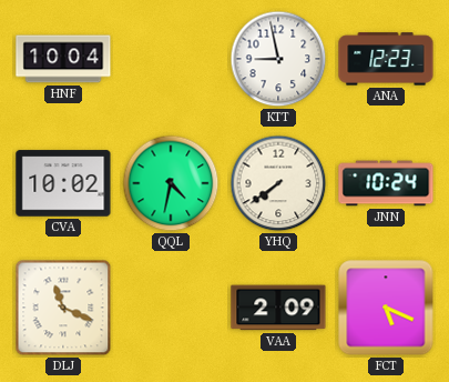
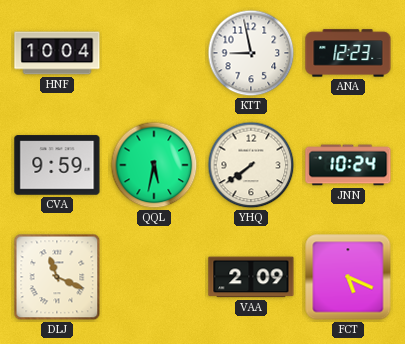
CVA: 10:02 -> 9:59
QQL: 4:32 -> 5:32
